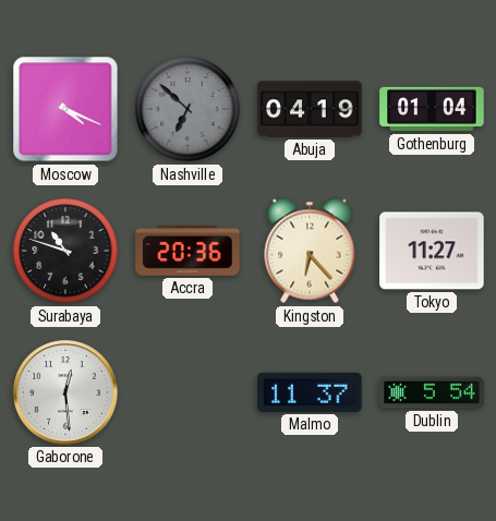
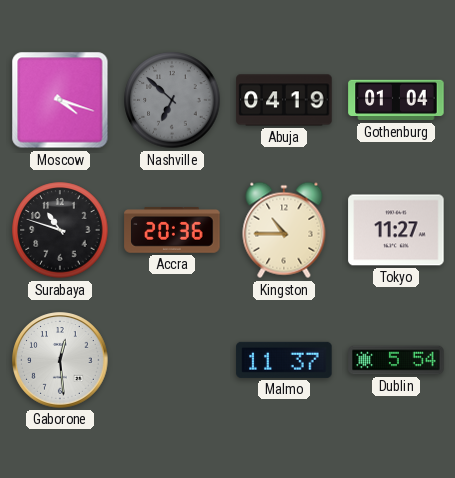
Moscow: 4:19 -> 4:18
Kingston: 6:23 -> 10:45
